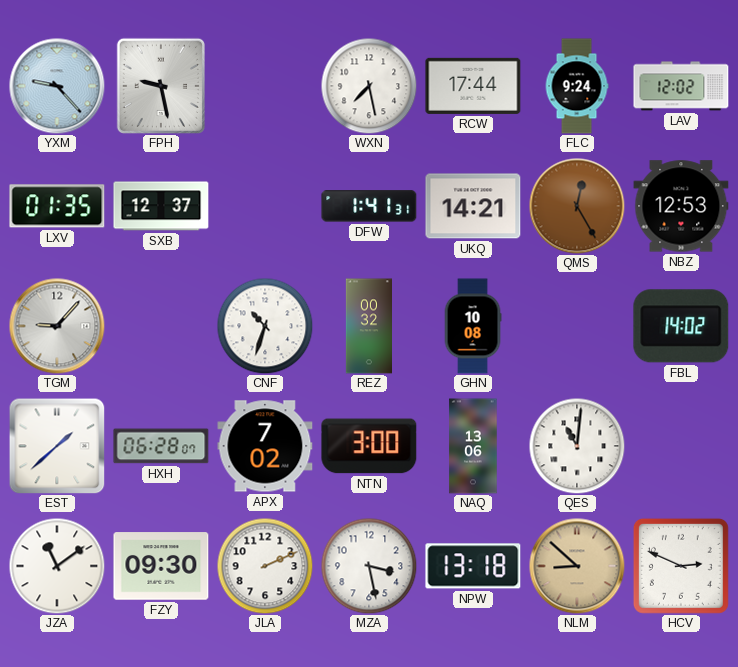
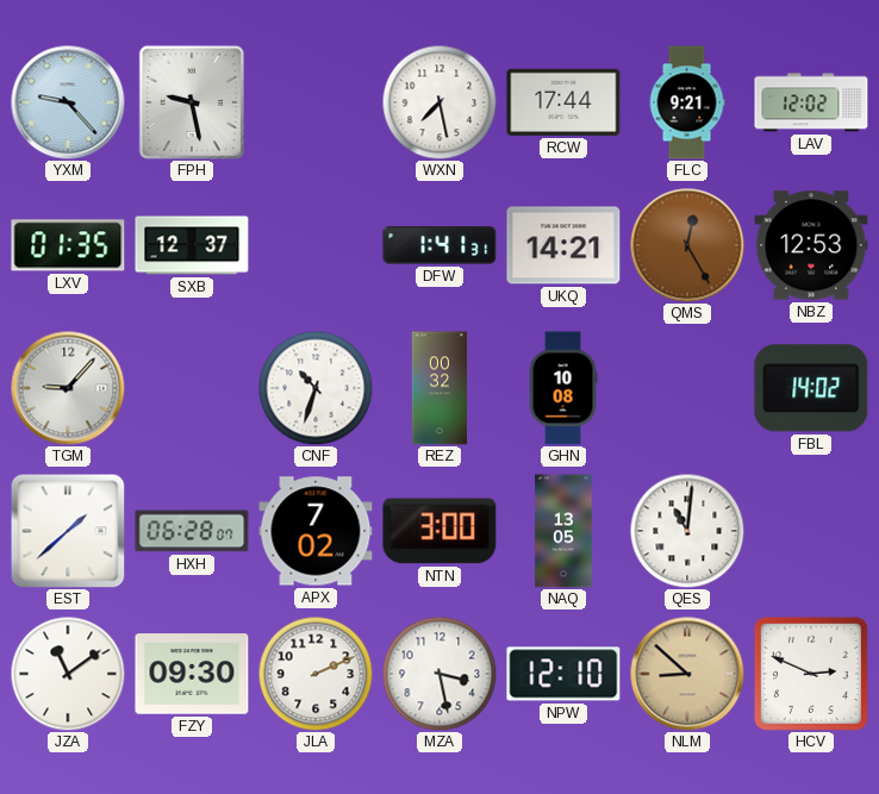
FLC: 9:24 -> 9:21
NAQ: 13:06 -> 13:05
NPW: 13:18 -> 12:10
